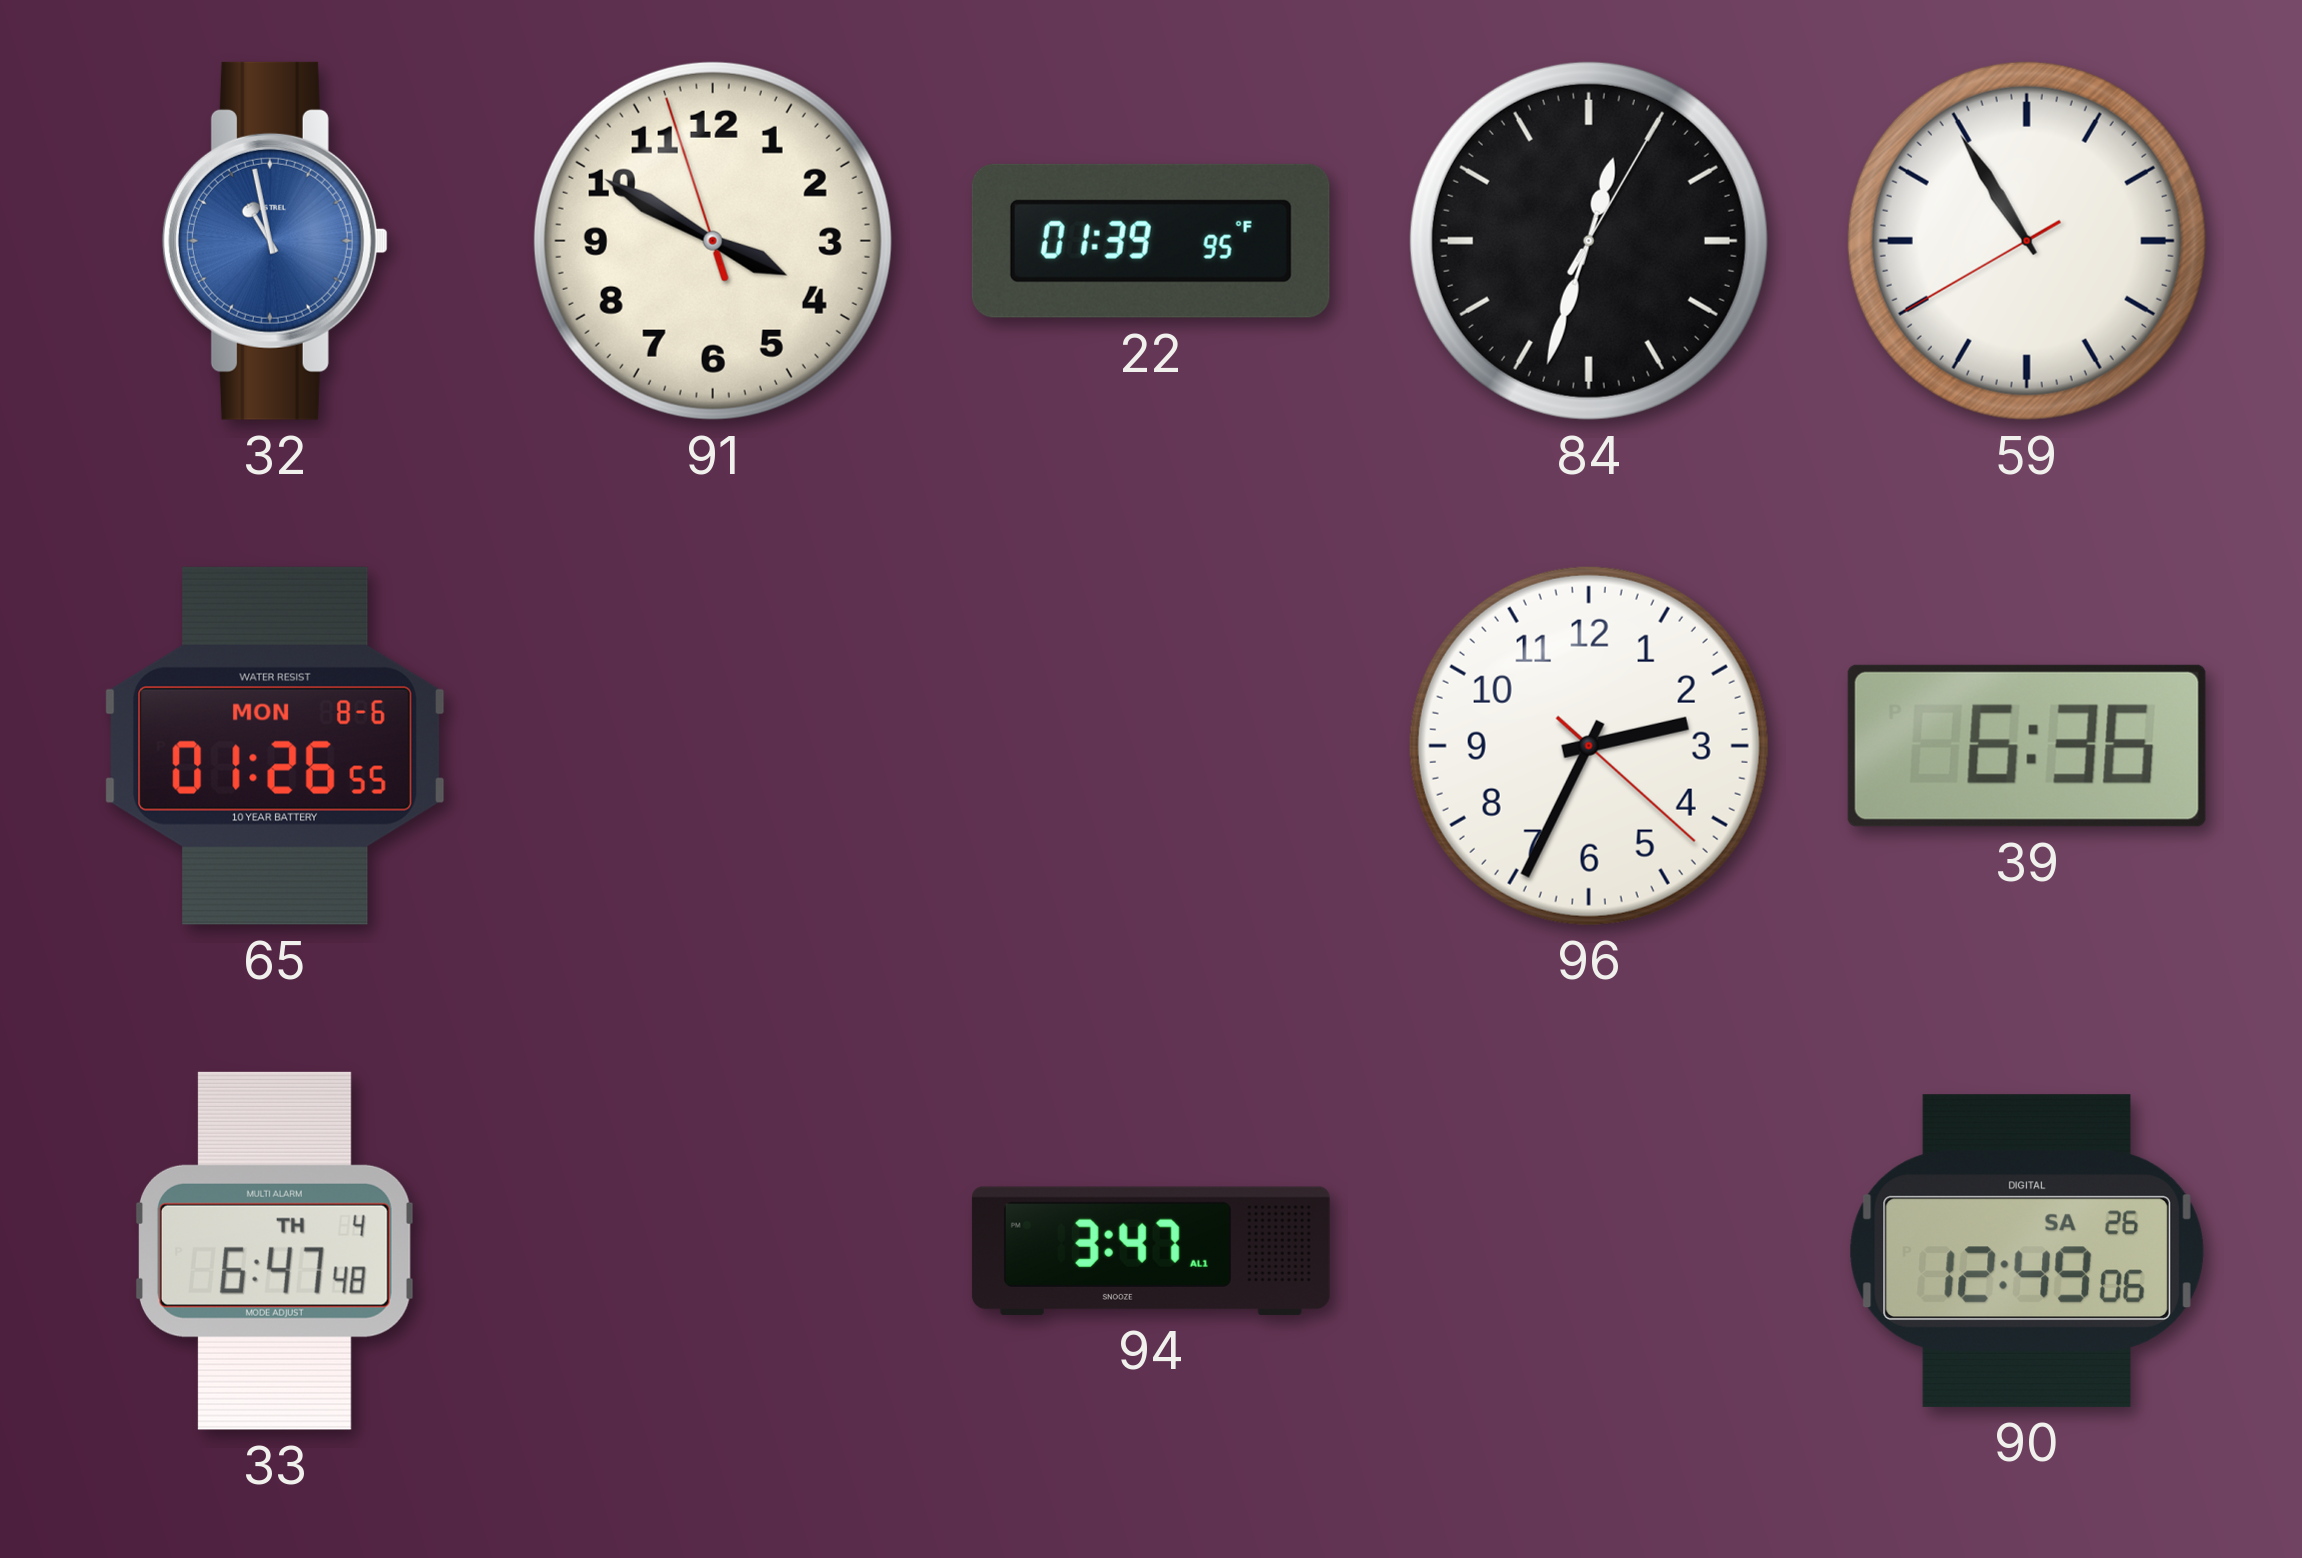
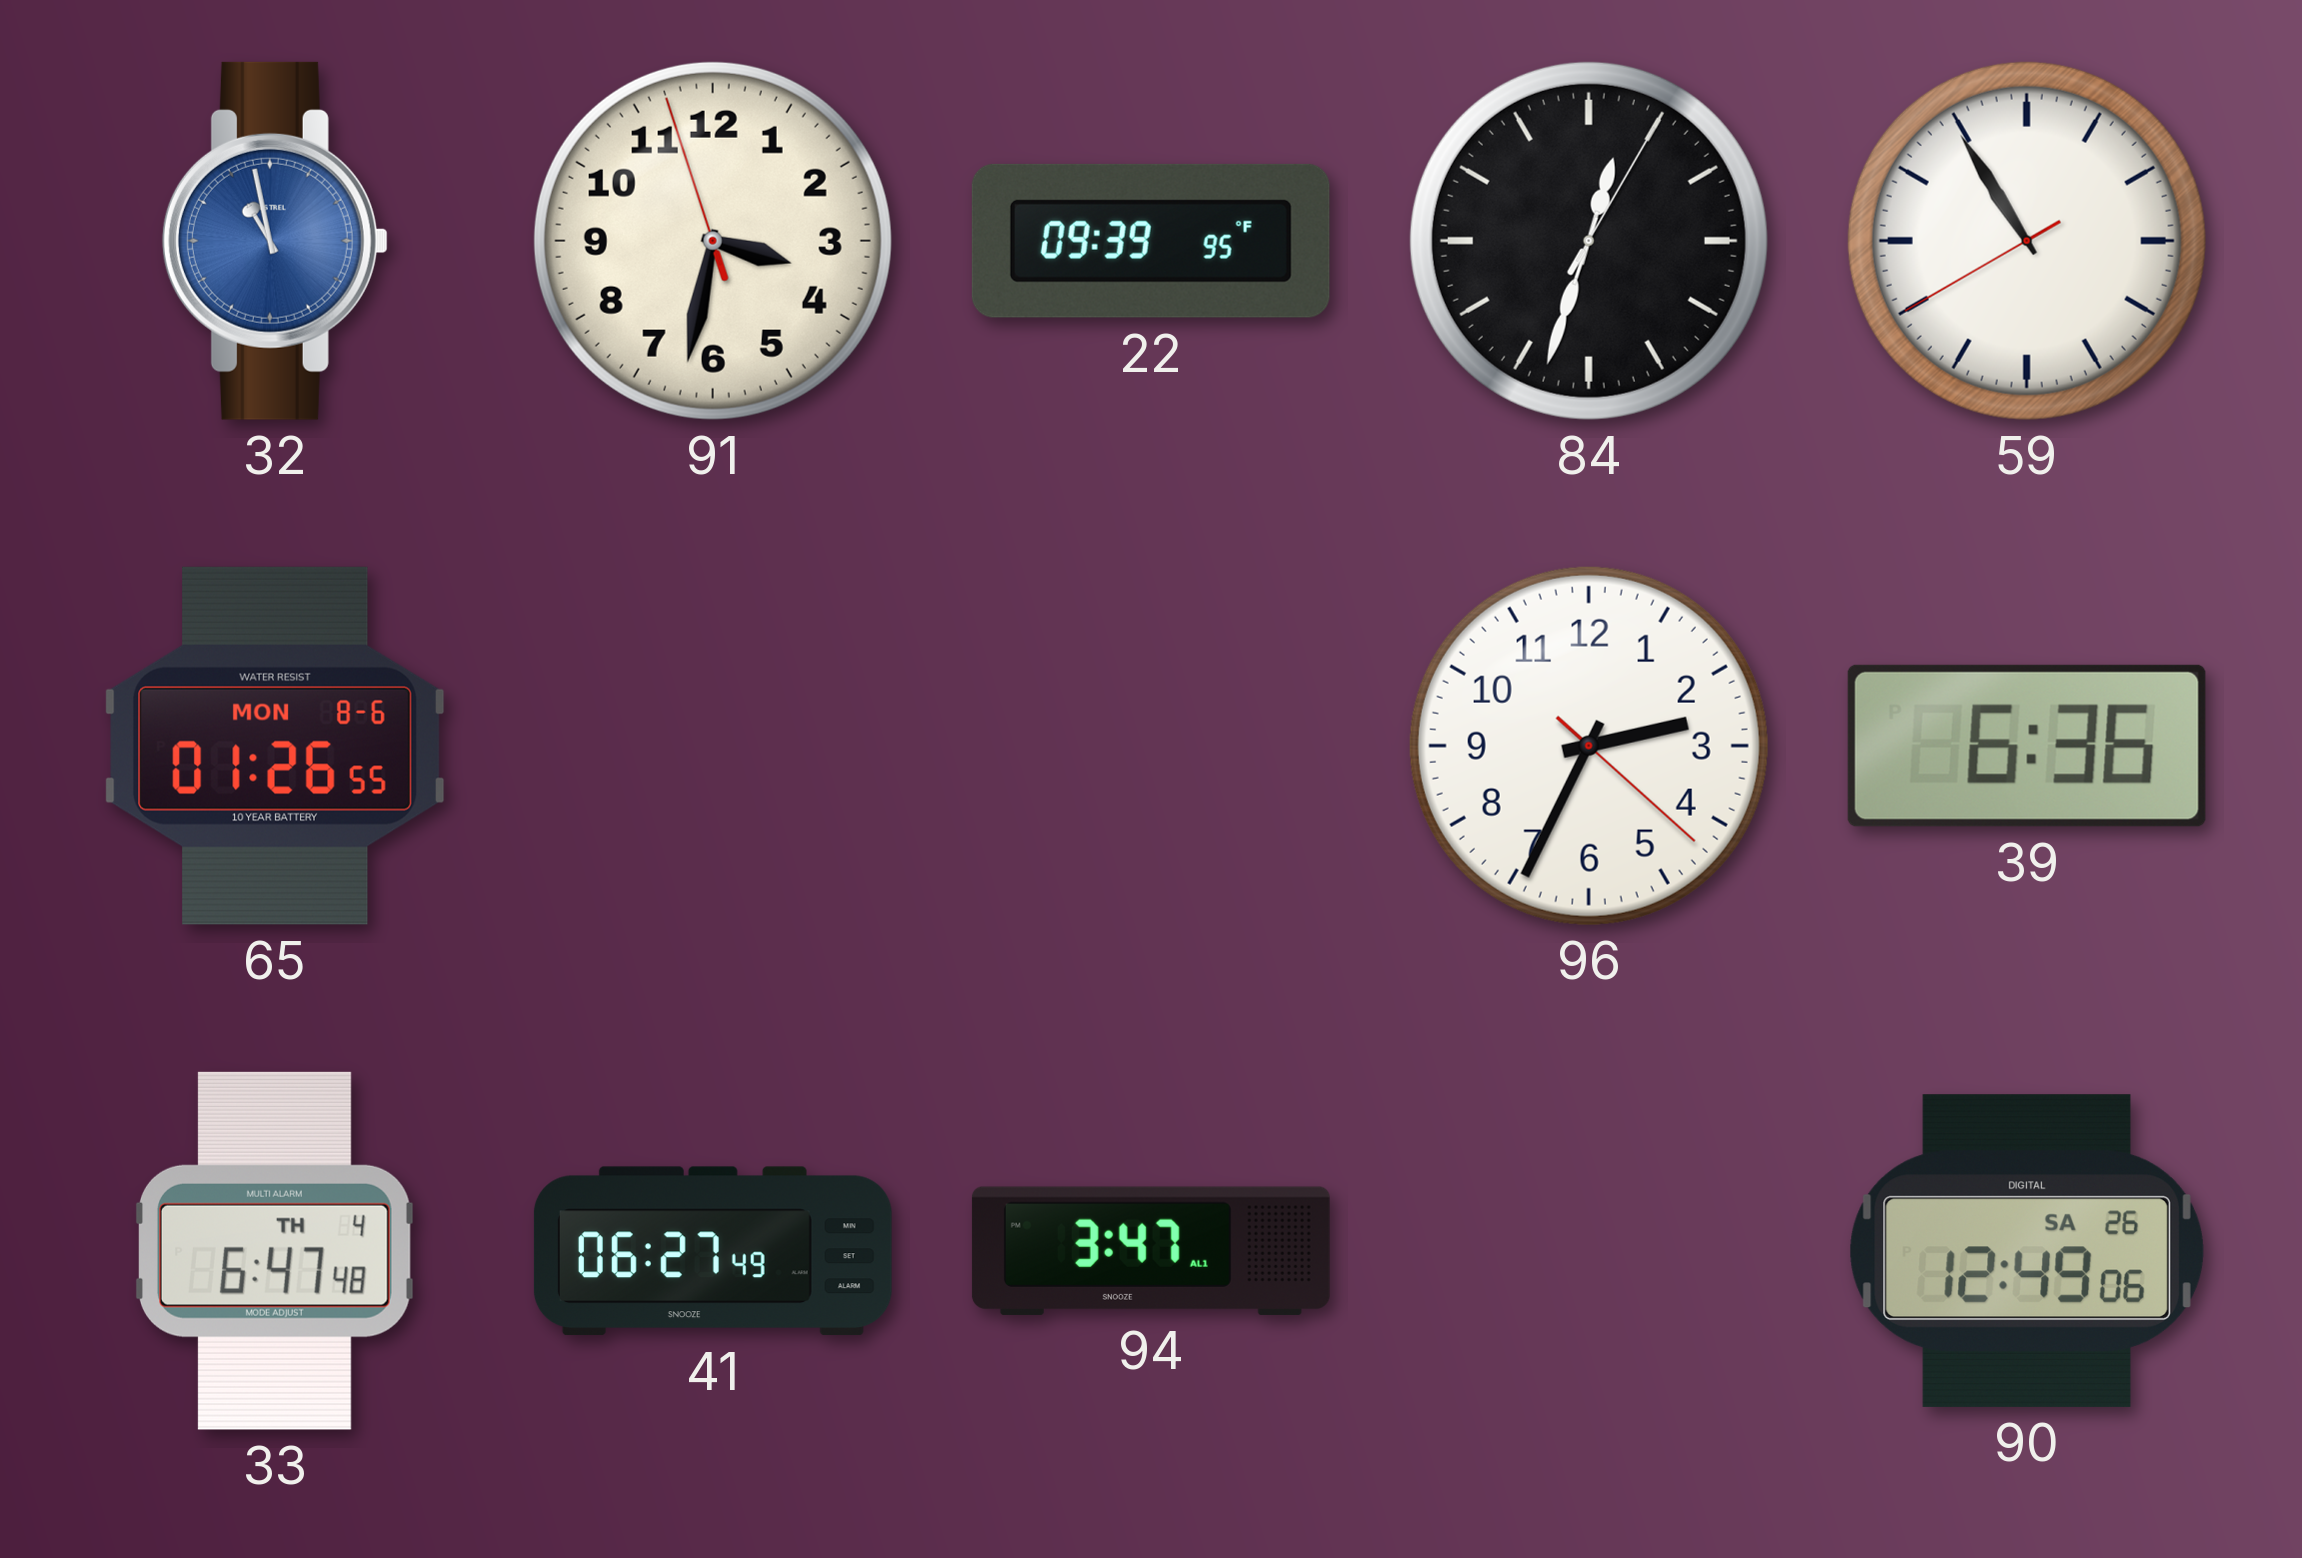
91: 3:49 -> 3:31
22: 01:39 -> 09:39
41: none -> 06:27
